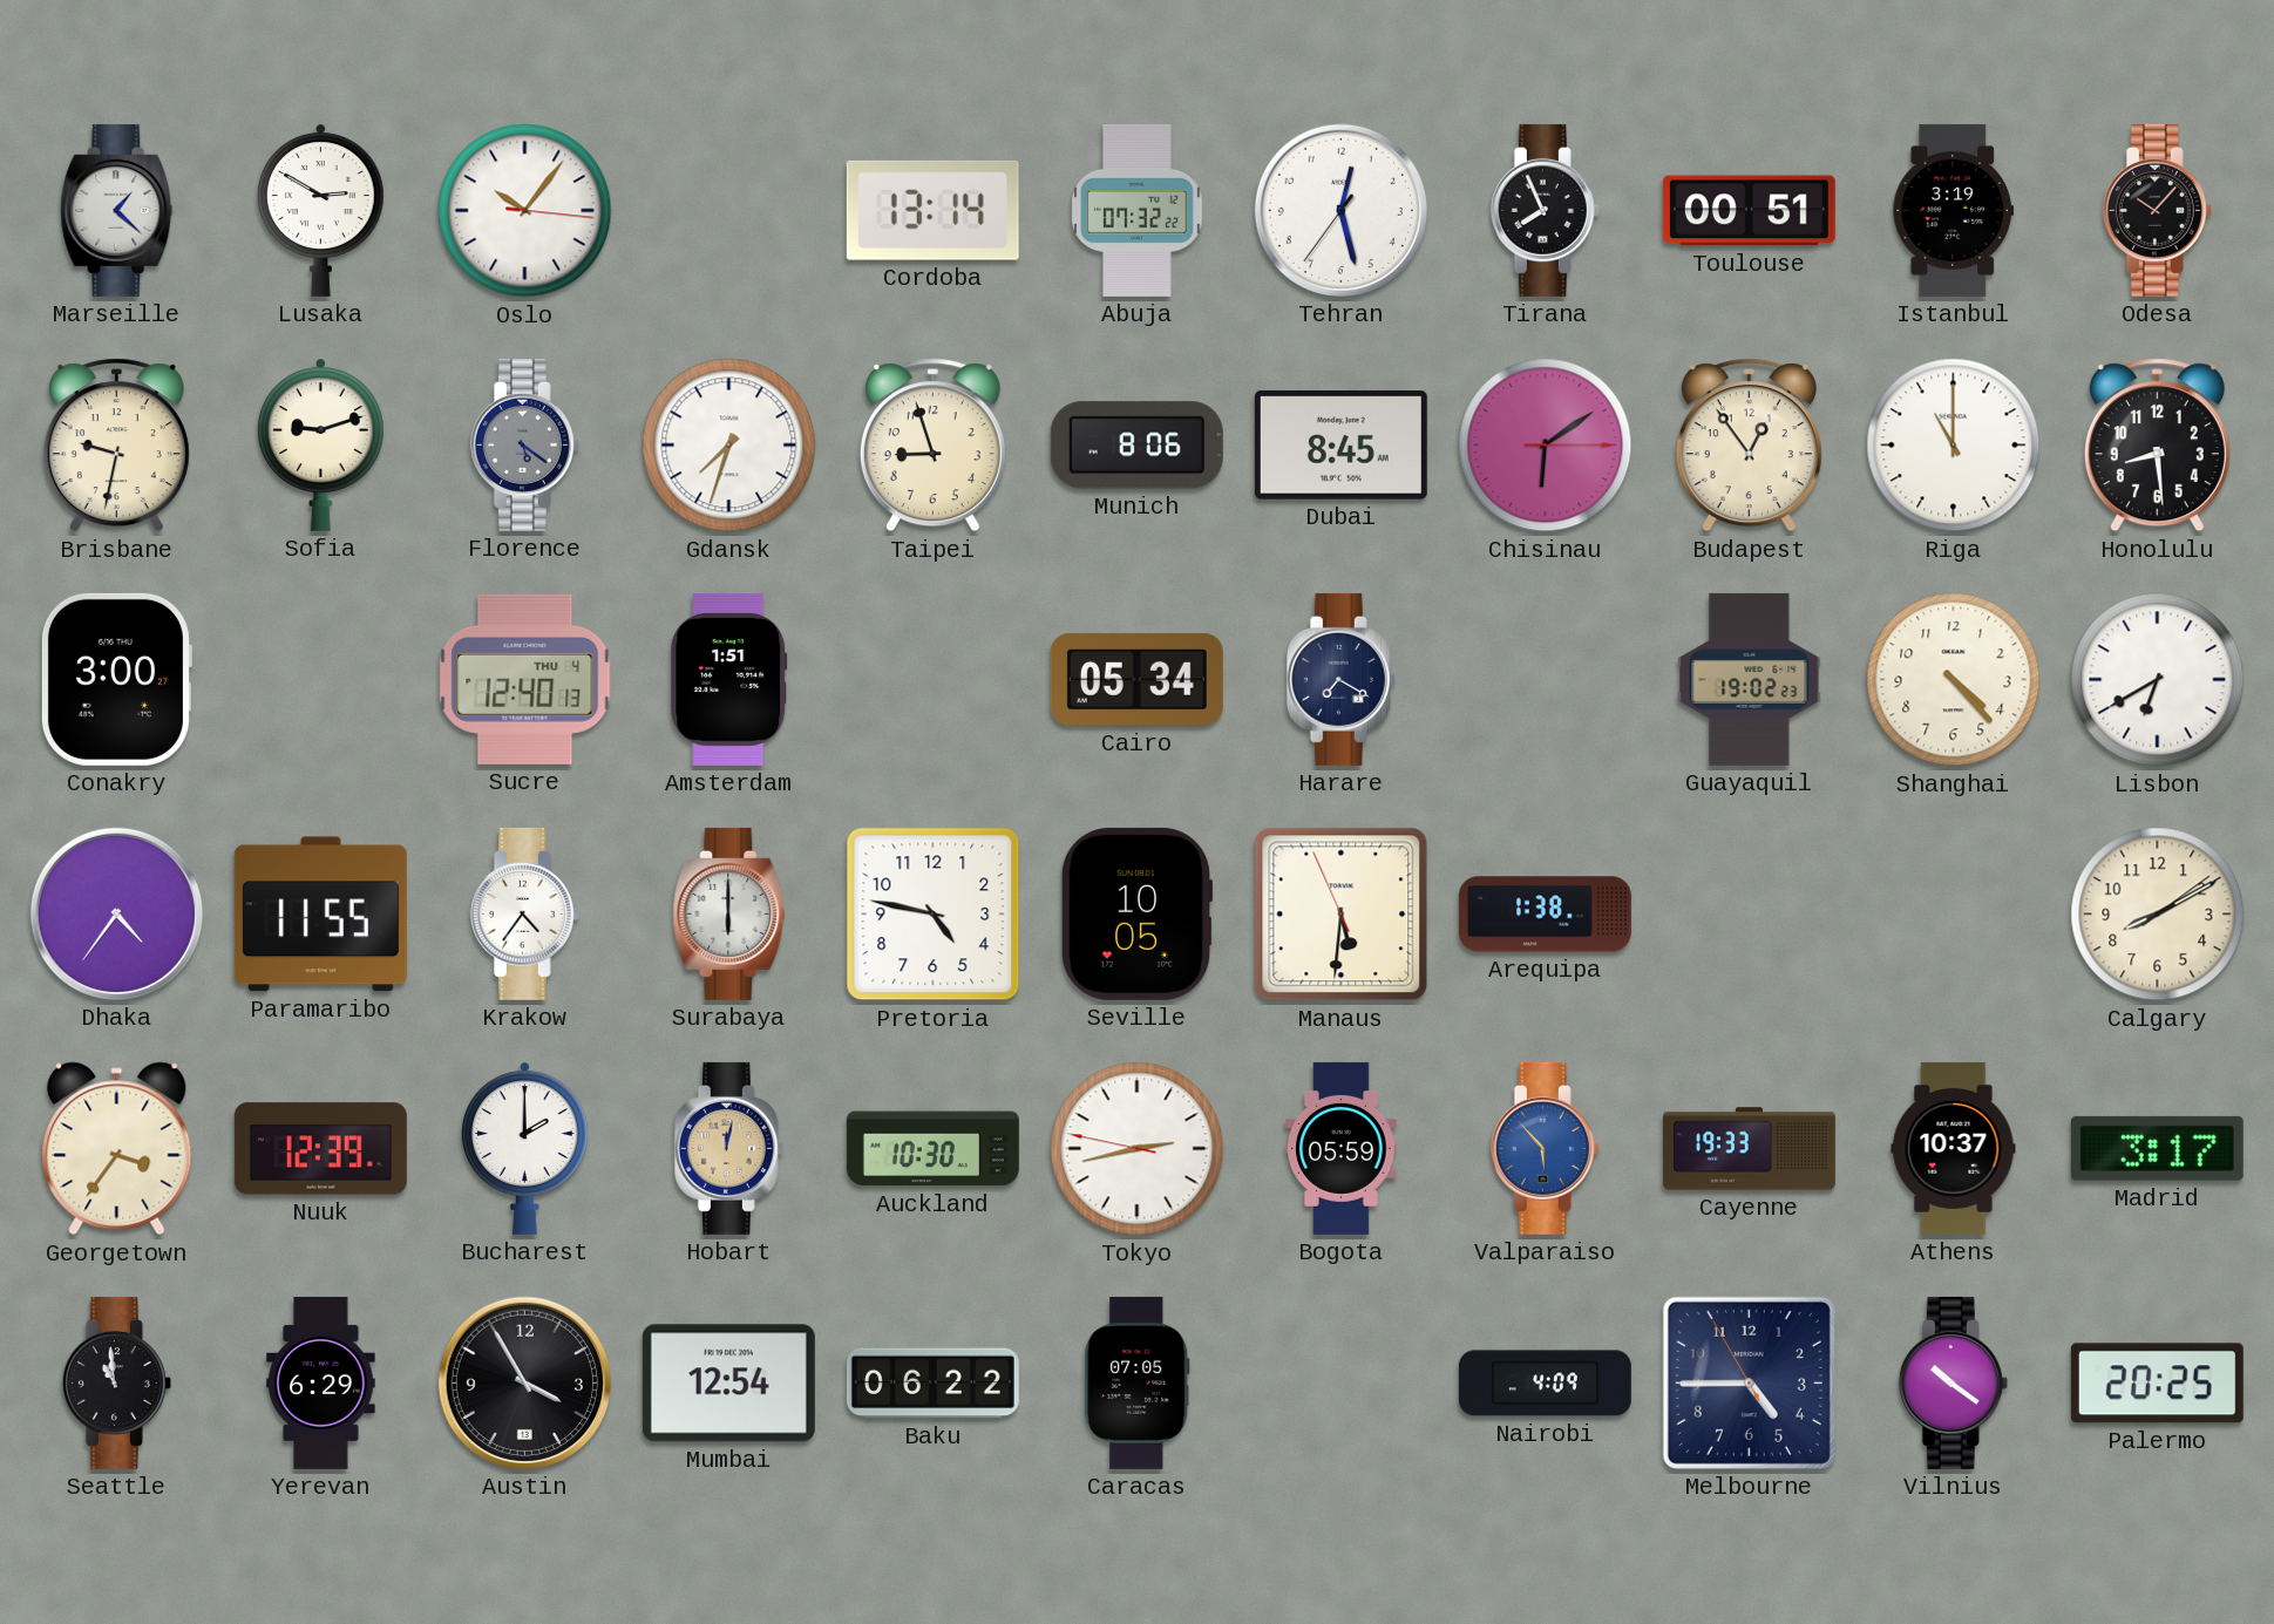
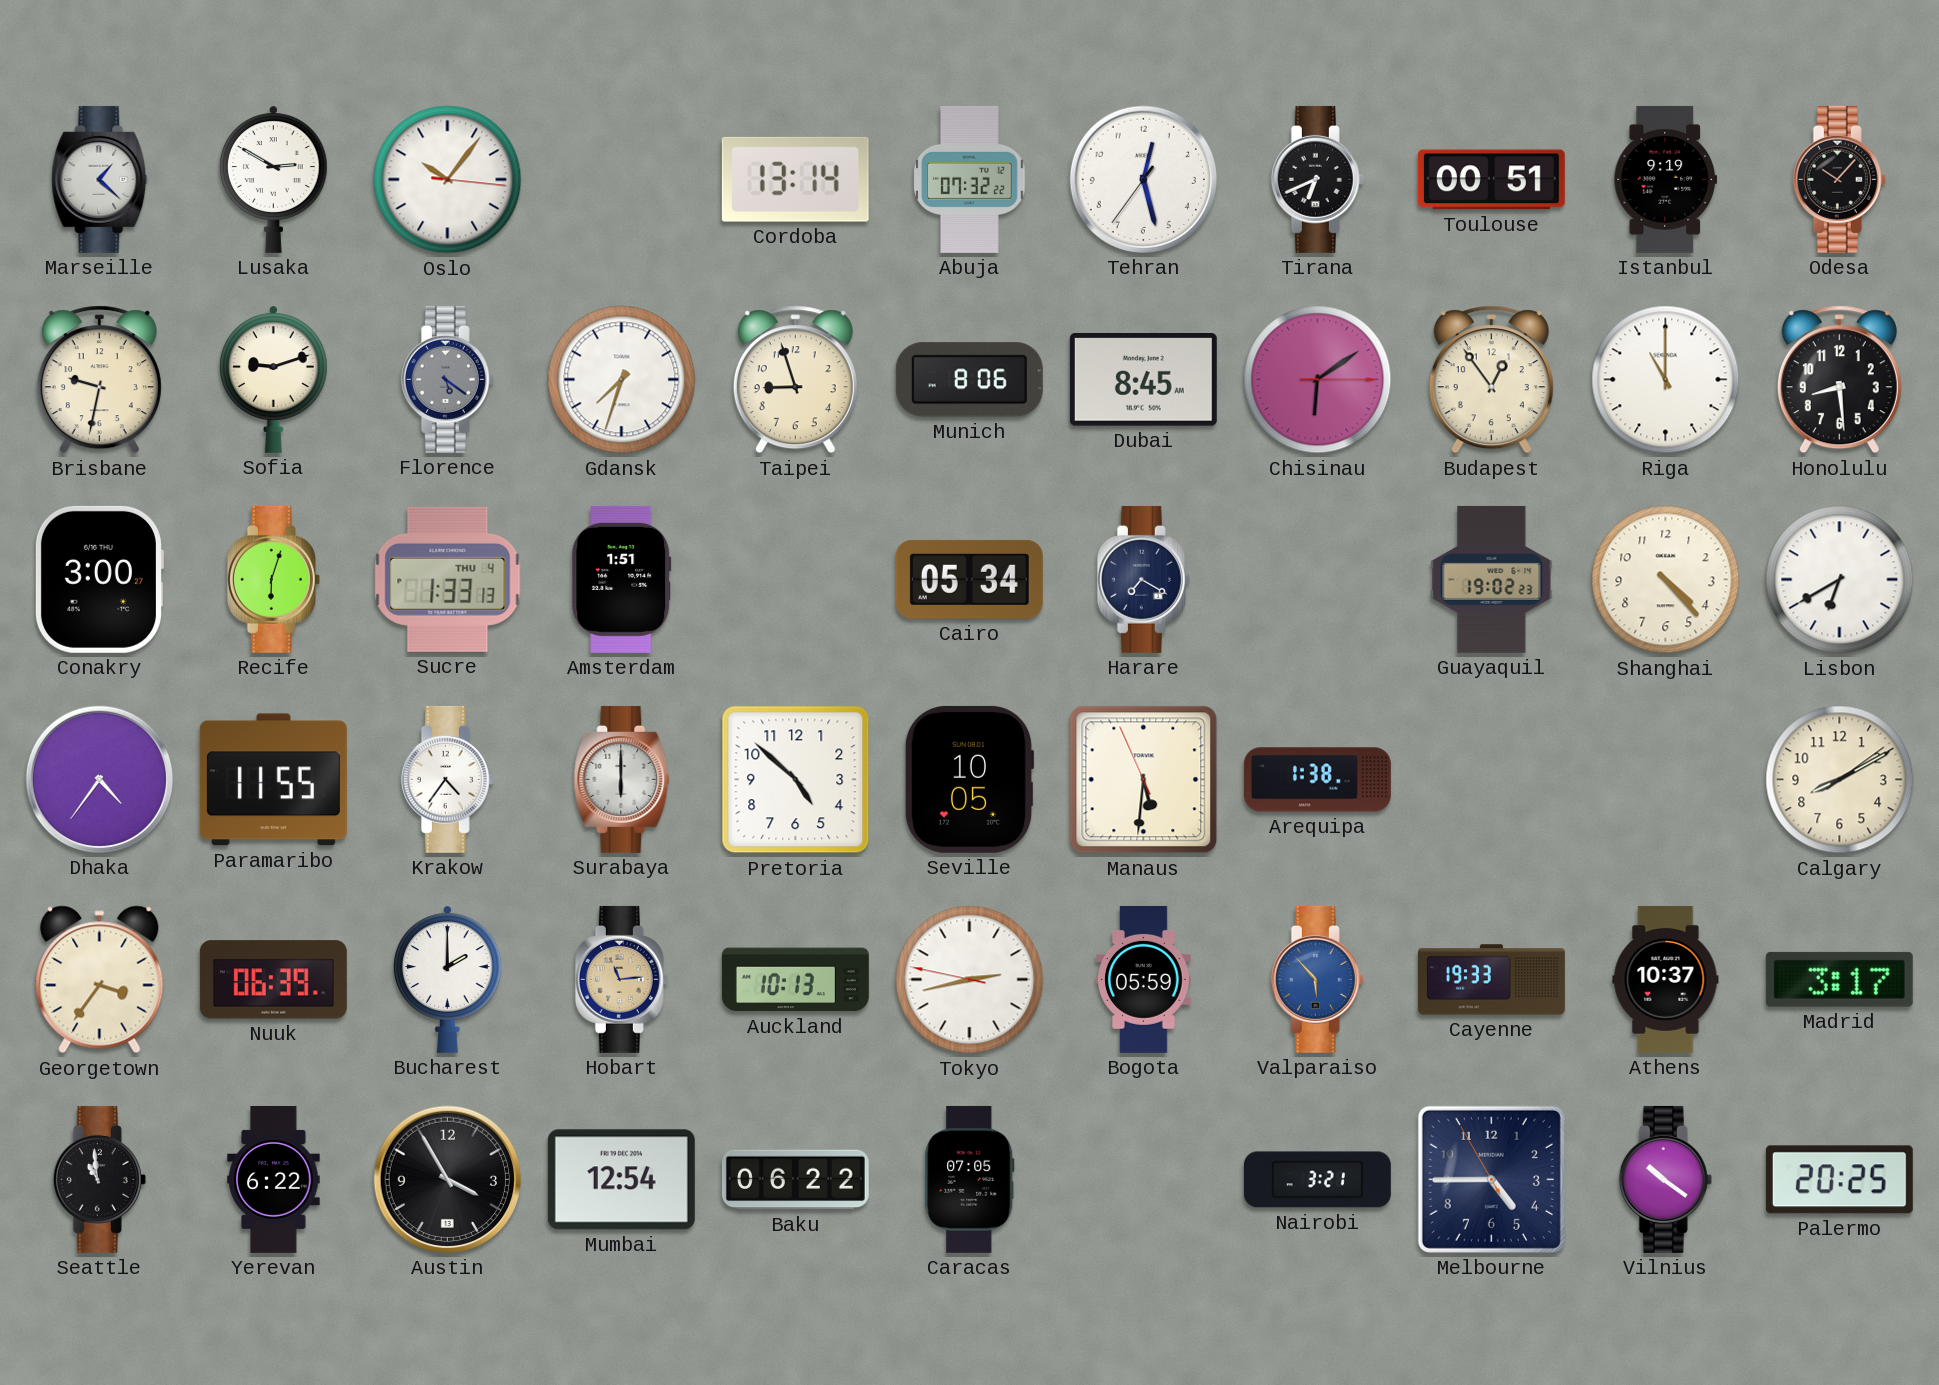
Tirana: 7:56 -> 6:41
Istanbul: 3:19 -> 9:19
Recife: none -> 6:03
Sucre: 12:40 -> 1:33
Pretoria: 4:47 -> 4:52
Nuuk: 12:39 -> 06:39
Hobart: 12:02 -> 11:14
Auckland: 10:30 -> 10:13
Yerevan: 6:29 -> 6:22
Nairobi: 4:09 -> 3:21
